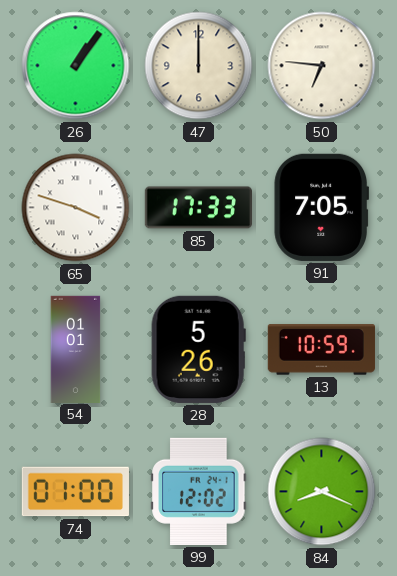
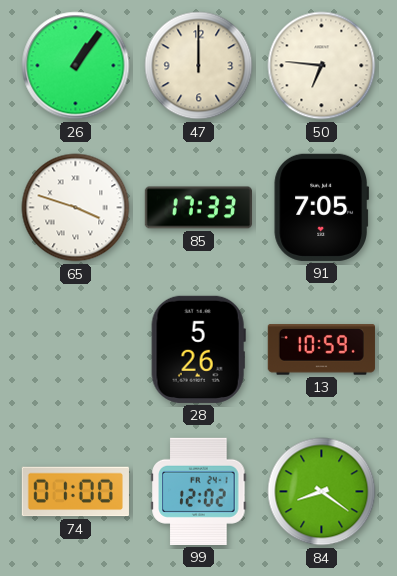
54: 01:01 -> none
84: 8:19 -> 8:21
